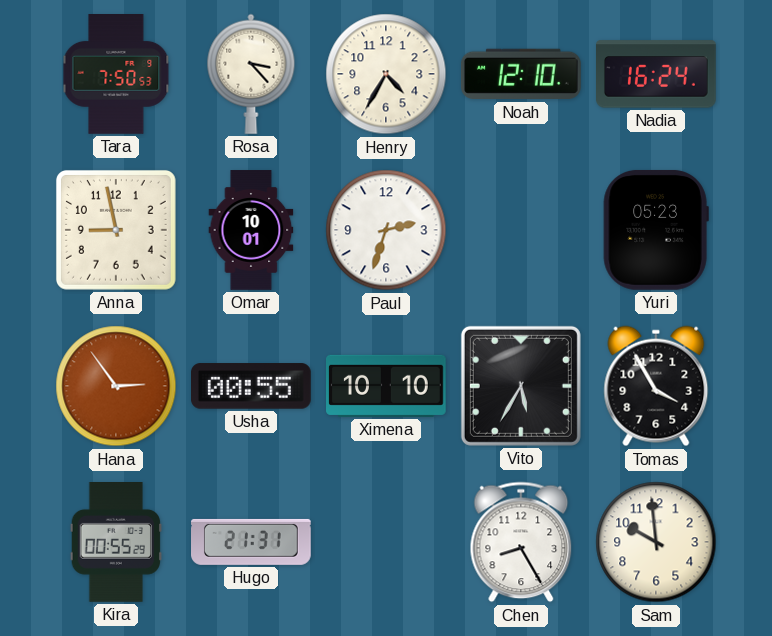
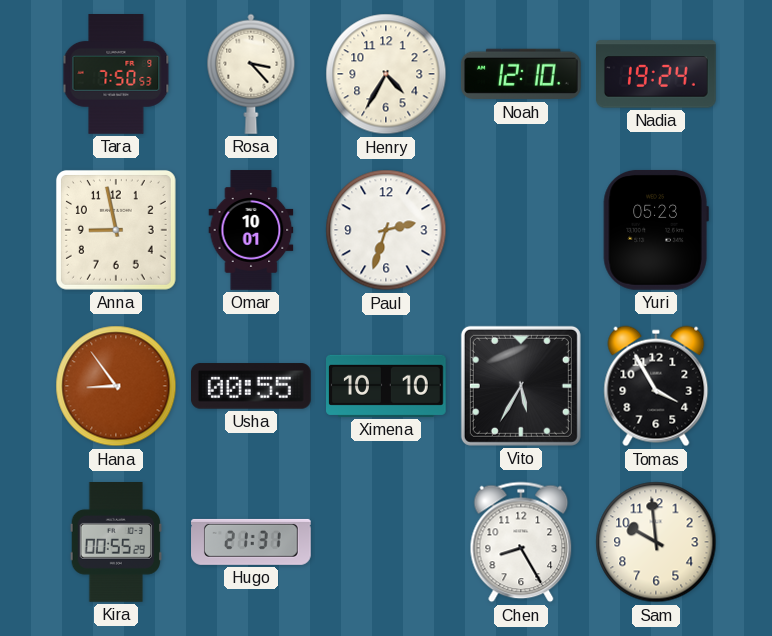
Nadia: 16:24 -> 19:24
Hana: 2:54 -> 8:54
